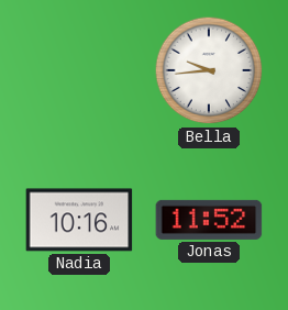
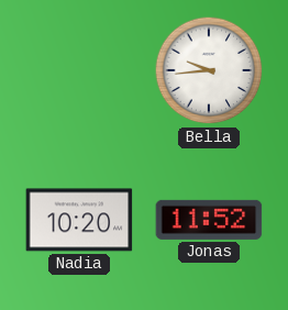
Nadia: 10:16 -> 10:20
